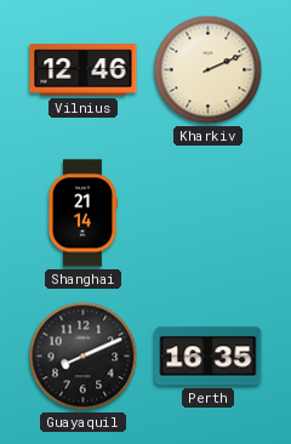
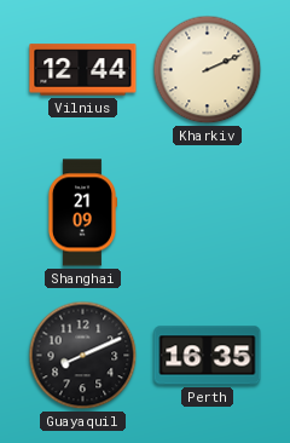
Vilnius: 12:46 -> 12:44
Shanghai: 21:14 -> 21:09
